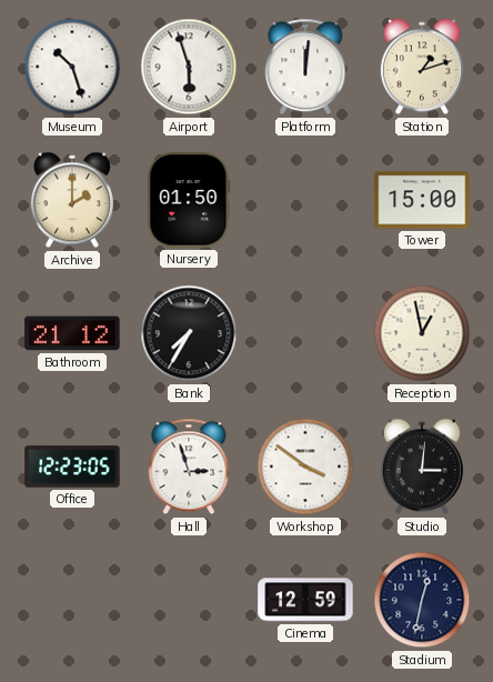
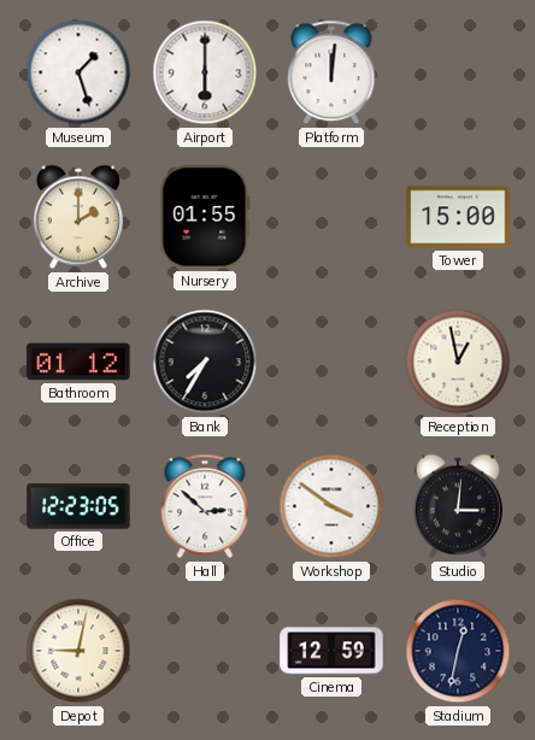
Museum: 10:27 -> 1:27
Airport: 5:57 -> 6:00
Station: 1:12 -> none
Nursery: 01:50 -> 01:55
Bathroom: 21:12 -> 01:12
Hall: 2:57 -> 2:52
Depot: none -> 9:02
